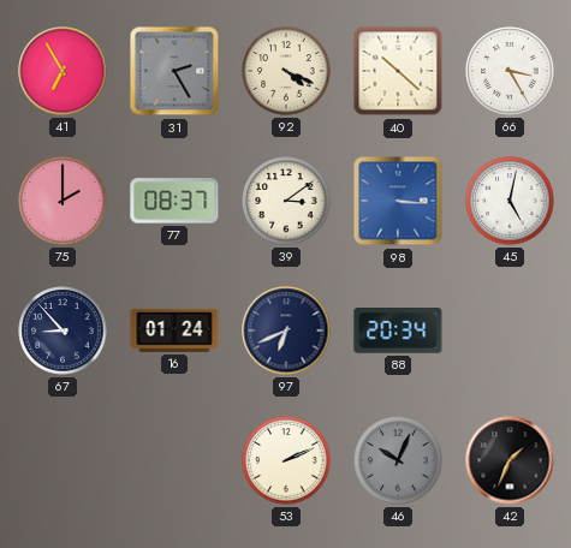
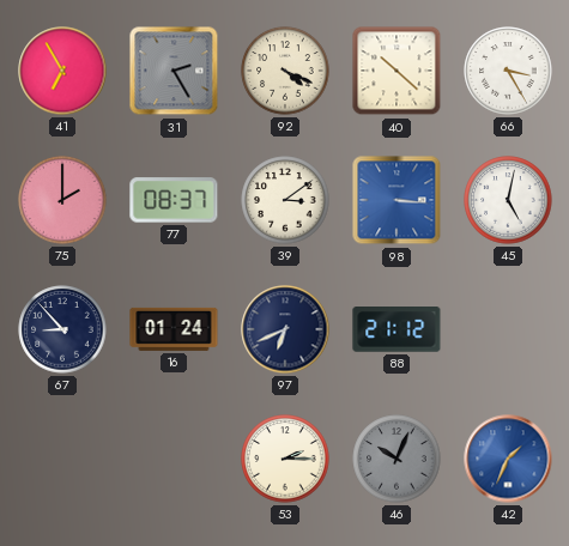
88: 20:34 -> 21:12
53: 2:11 -> 2:15
42 dial: black -> blue
